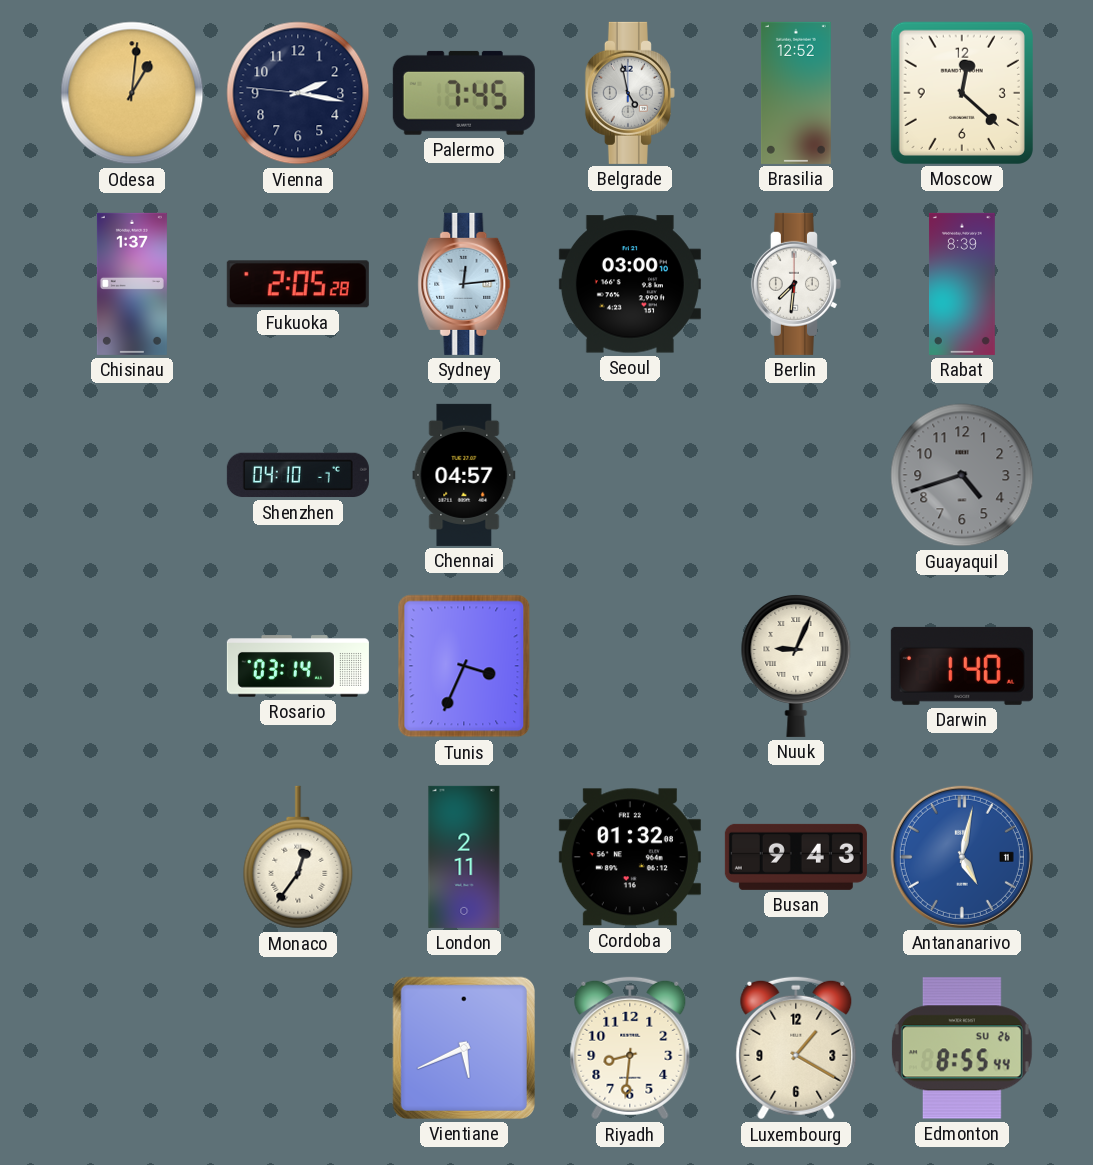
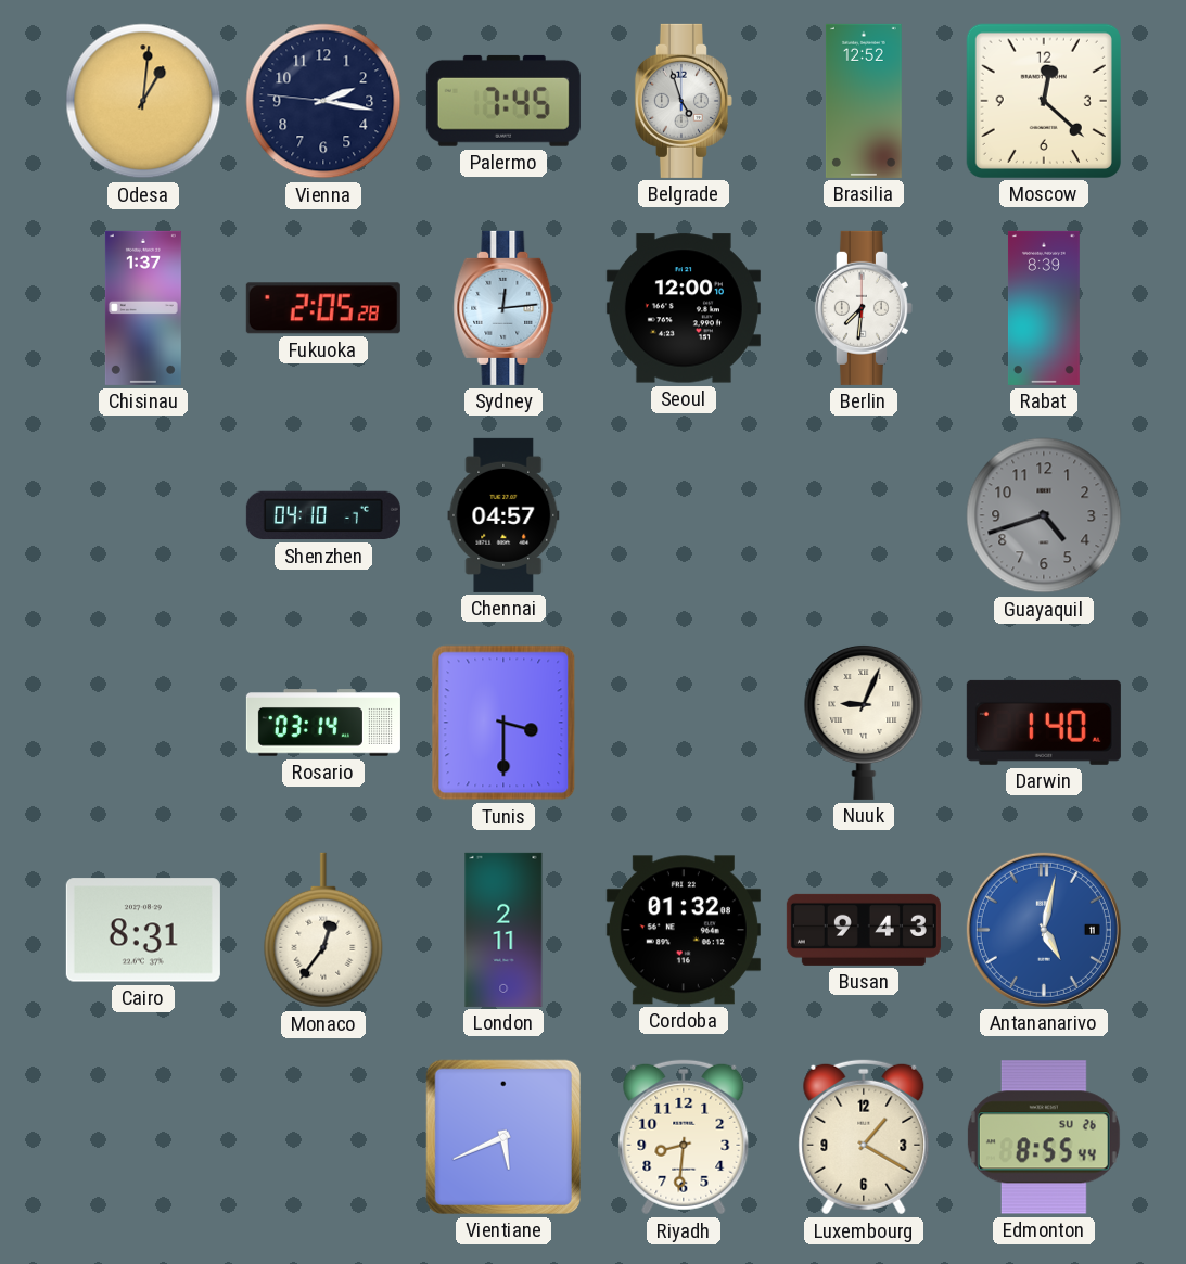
Belgrade: 4:58 -> 4:57
Seoul: 03:00 -> 12:00
Tunis: 3:34 -> 3:30
Cairo: none -> 8:31
